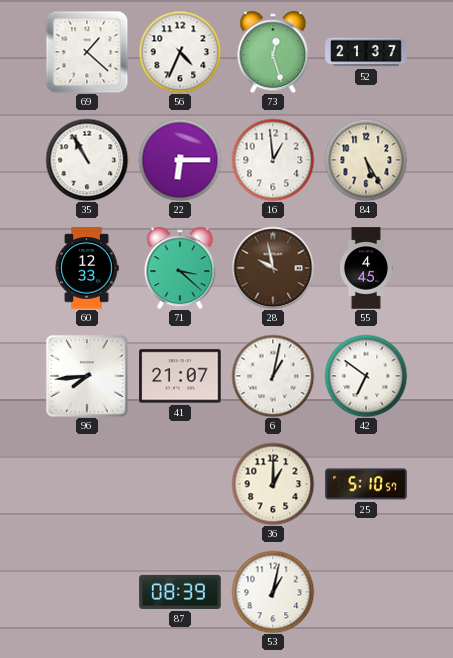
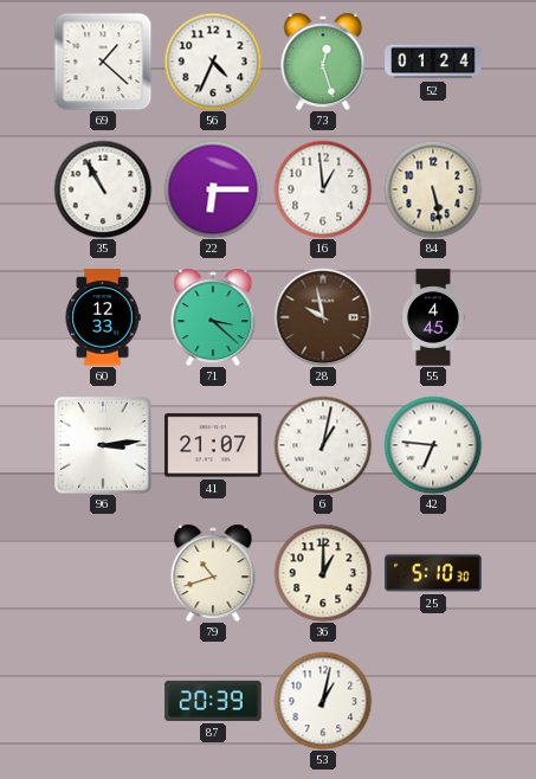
52: 21:37 -> 01:24
84: 5:25 -> 5:28
96: 7:44 -> 3:14
42: 6:51 -> 6:46
79: none -> 10:42
25: 5:10:57 -> 5:10:30
87: 08:39 -> 20:39
